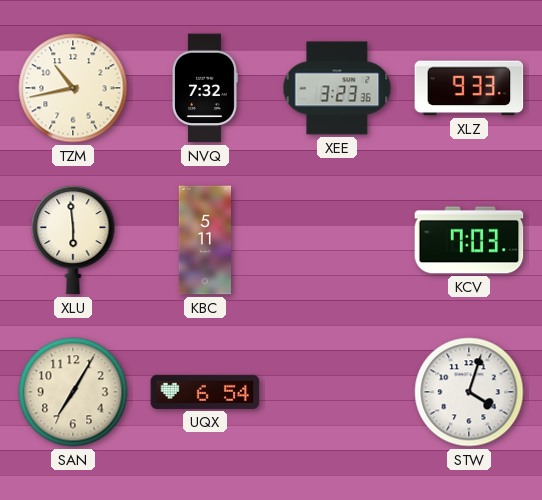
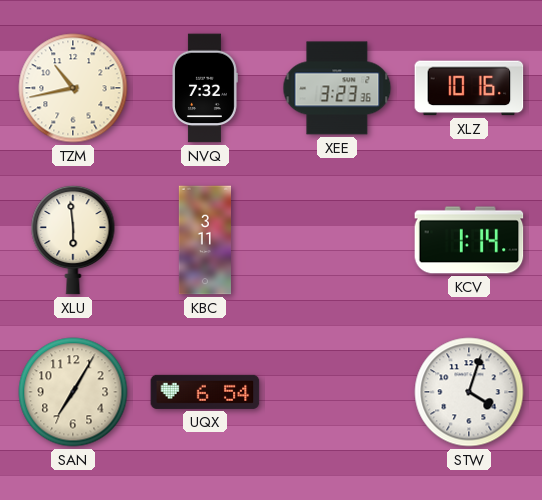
XLZ: 9:33 -> 10:16
KBC: 5:11 -> 3:11
KCV: 7:03 -> 1:14
